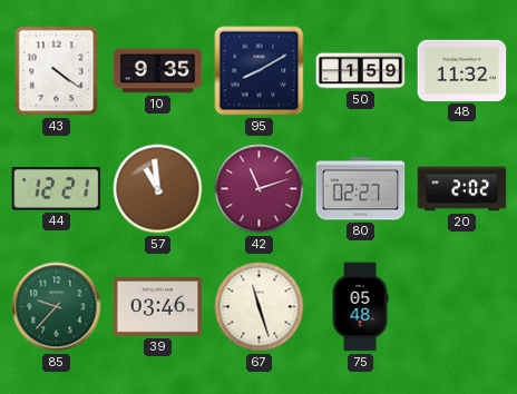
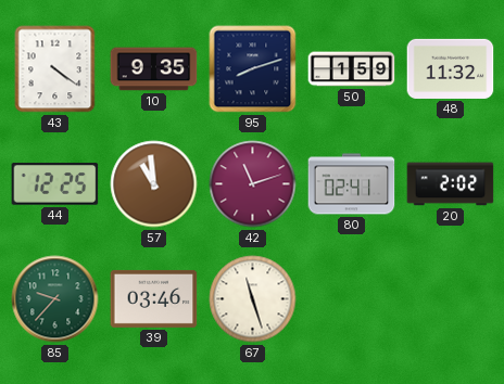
95: 8:10 -> 8:12
44: 12:21 -> 12:25
80: 02:27 -> 02:41
75: 05:48 -> none
